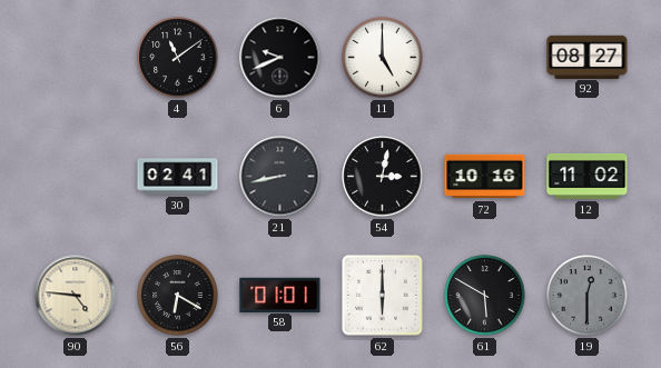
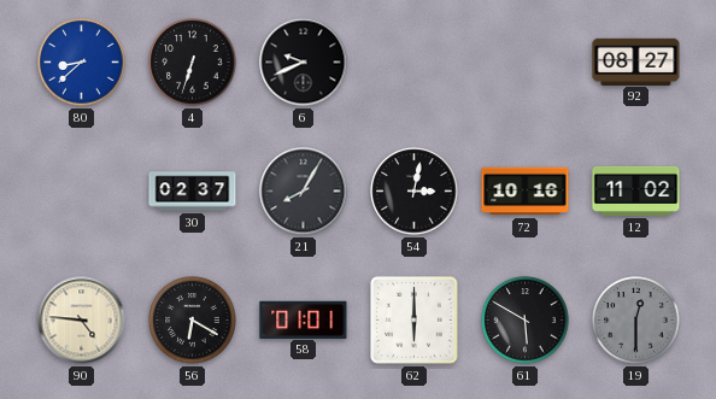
80: none -> 8:38
4: 11:09 -> 6:33
11: 5:00 -> none
30: 02:41 -> 02:37
21: 8:43 -> 8:05
